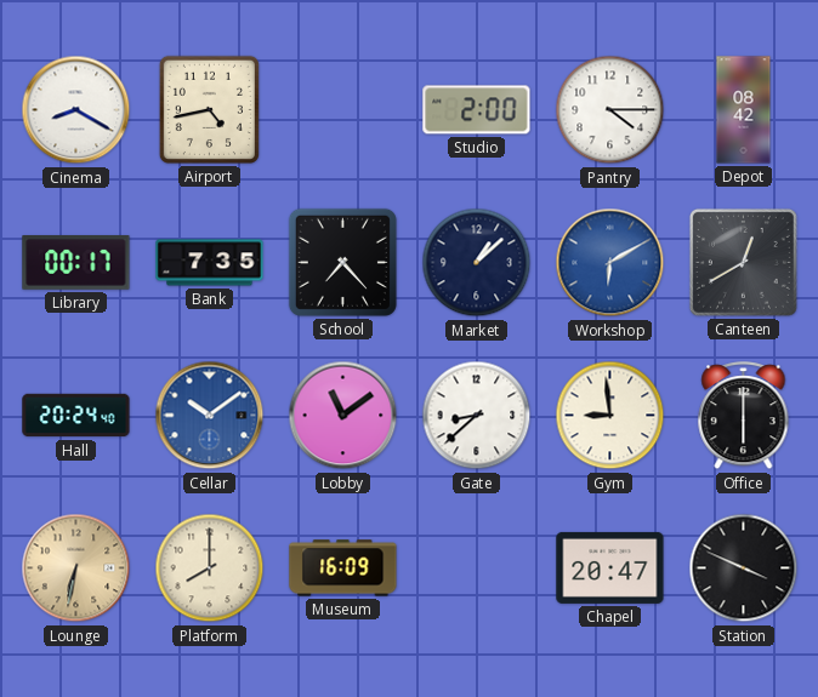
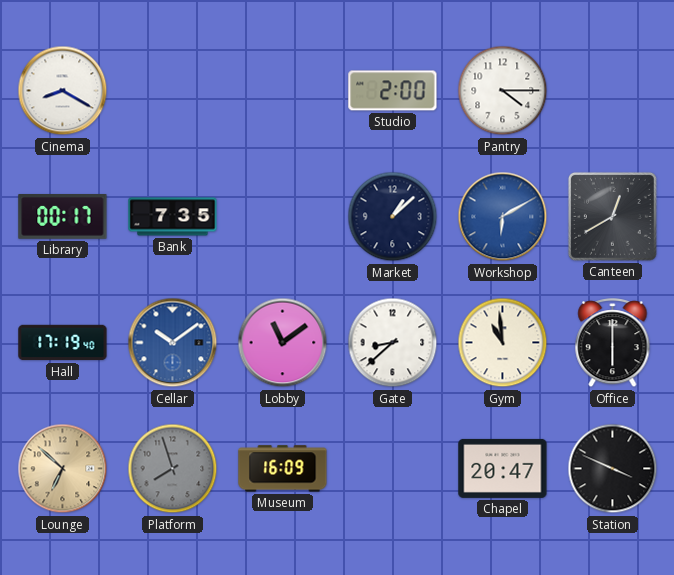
Airport: 4:43 -> none
Depot: 08:42 -> none
School: 7:23 -> none
Hall: 20:24 -> 17:19
Gym: 8:59 -> 10:59
Lounge: 6:32 -> 6:52
Platform: 8:00 -> 7:57
Platform dial: cream -> grey
